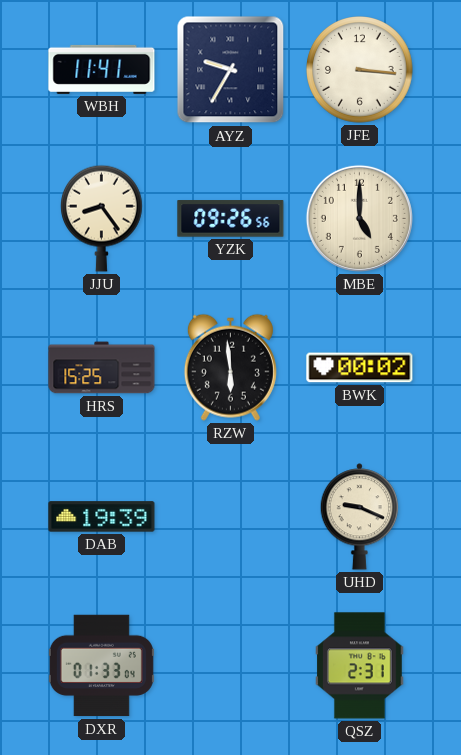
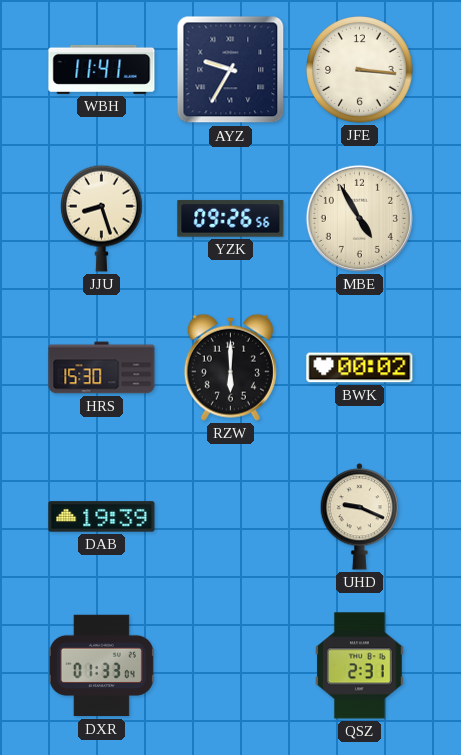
JJU: 8:24 -> 8:27
MBE: 5:00 -> 4:55
HRS: 15:25 -> 15:30
RZW: 5:59 -> 6:00
